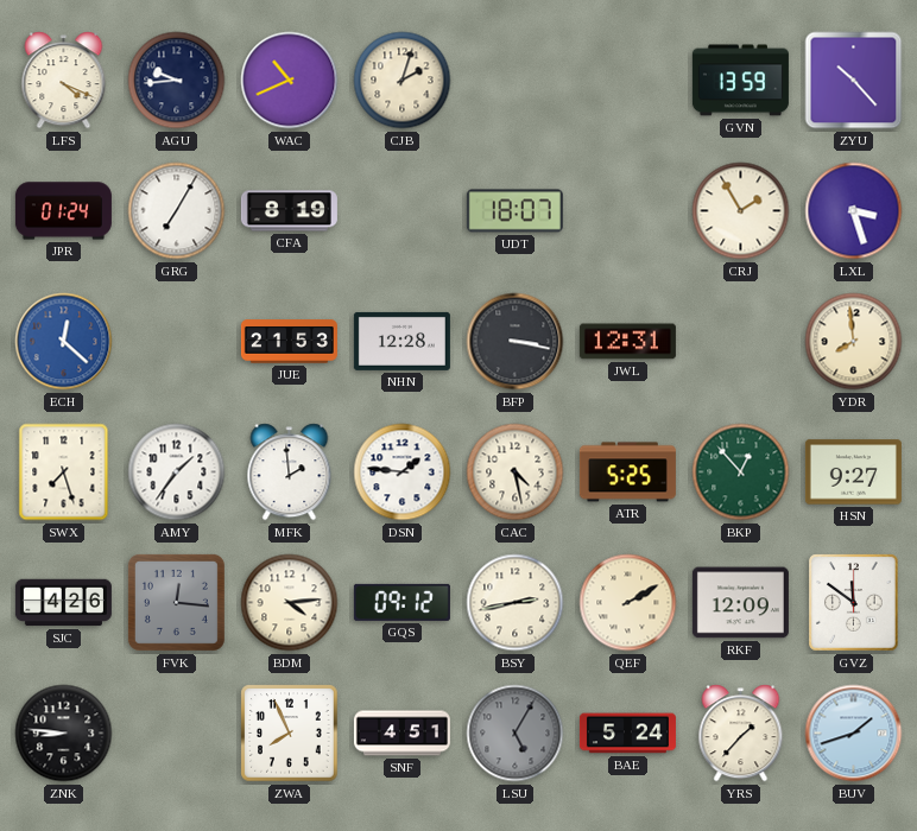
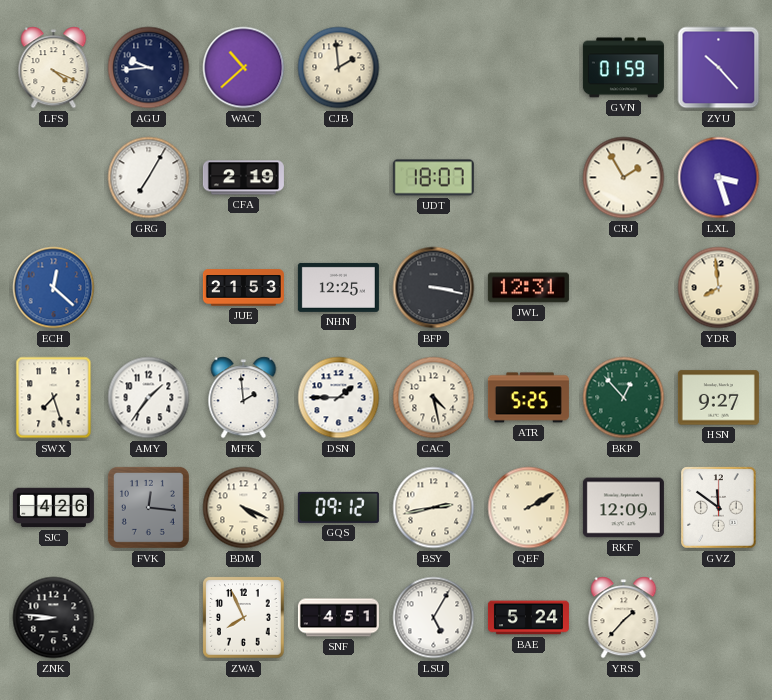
WAC: 10:41 -> 10:38
CJB: 2:03 -> 1:59
GVN: 13:59 -> 01:59
JPR: 01:24 -> none
CFA: 8:19 -> 2:19
NHN: 12:28 -> 12:25
DSN: 1:46 -> 1:45
BDM: 4:14 -> 4:19
LSU dial: grey -> white
BUV: 1:42 -> none
